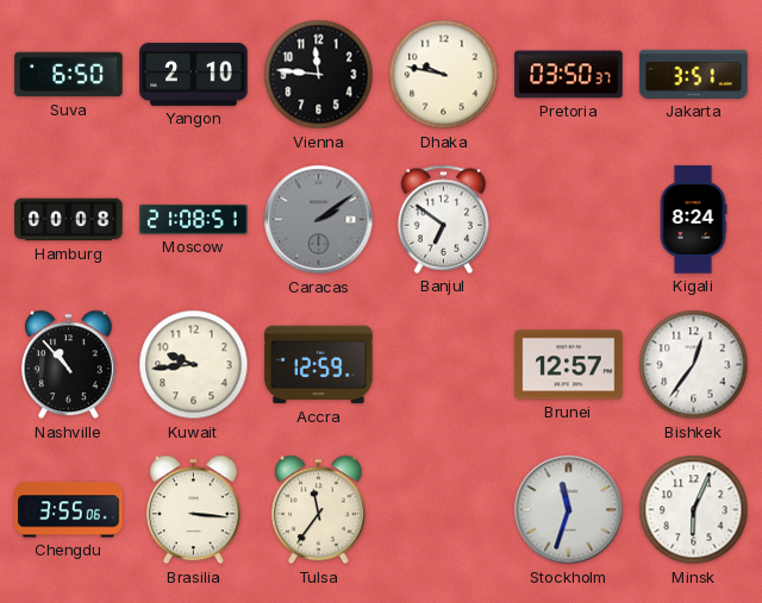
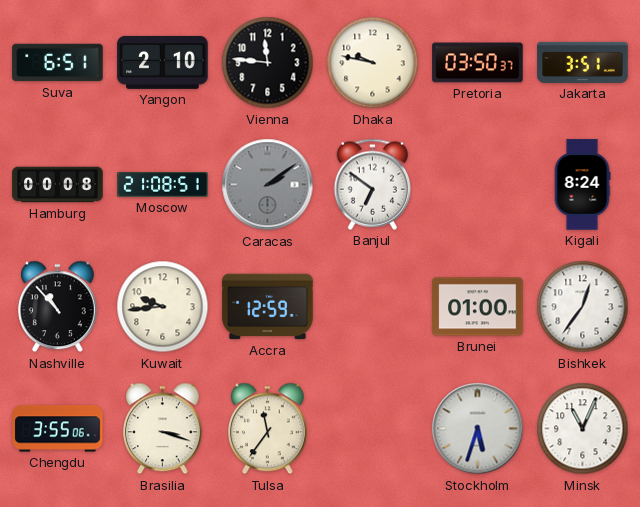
Suva: 6:50 -> 6:51
Brunei: 12:57 -> 01:00
Brasilia: 3:16 -> 3:18
Stockholm: 11:33 -> 5:33
Minsk: 6:04 -> 11:04
